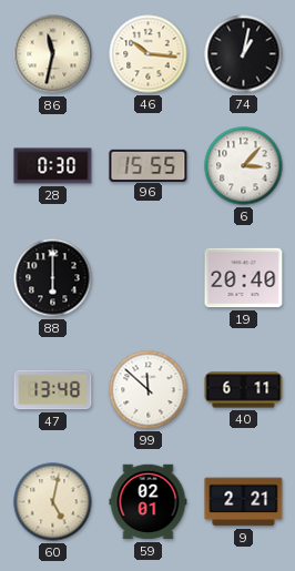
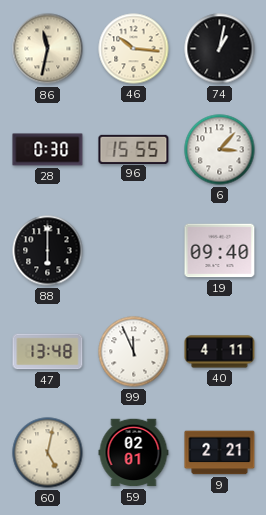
19: 20:40 -> 09:40
99: 11:52 -> 11:56
40: 6:11 -> 4:11
